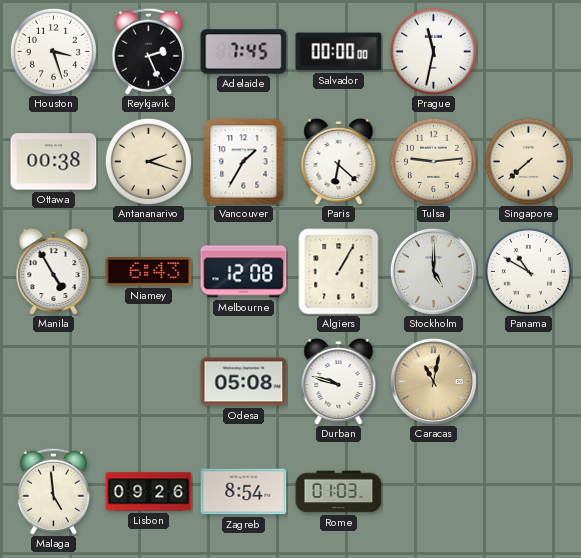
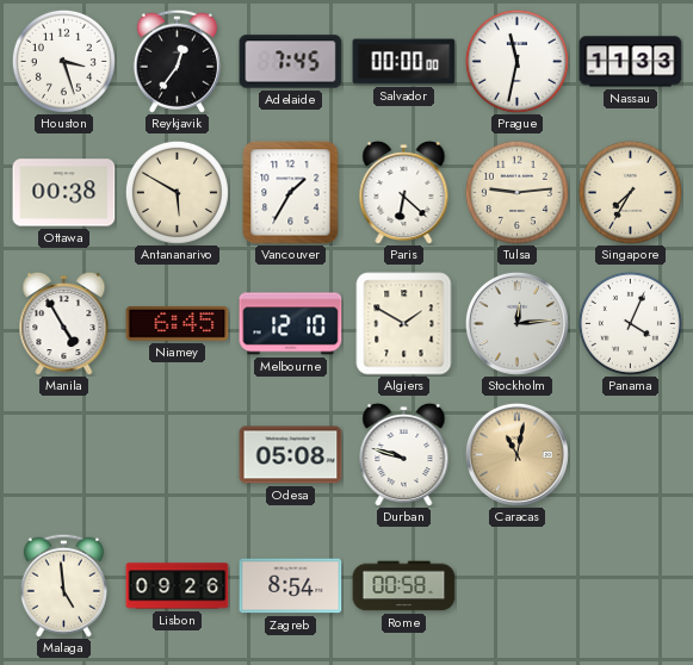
Reykjavik: 2:26 -> 12:36
Nassau: none -> 11:33
Antananarivo: 2:18 -> 5:50
Singapore: 7:38 -> 7:35
Niamey: 6:43 -> 6:45
Melbourne: 12:08 -> 12:10
Algiers: 1:05 -> 1:50
Stockholm: 5:00 -> 12:14
Panama: 10:50 -> 4:04
Rome: 01:03 -> 00:58
